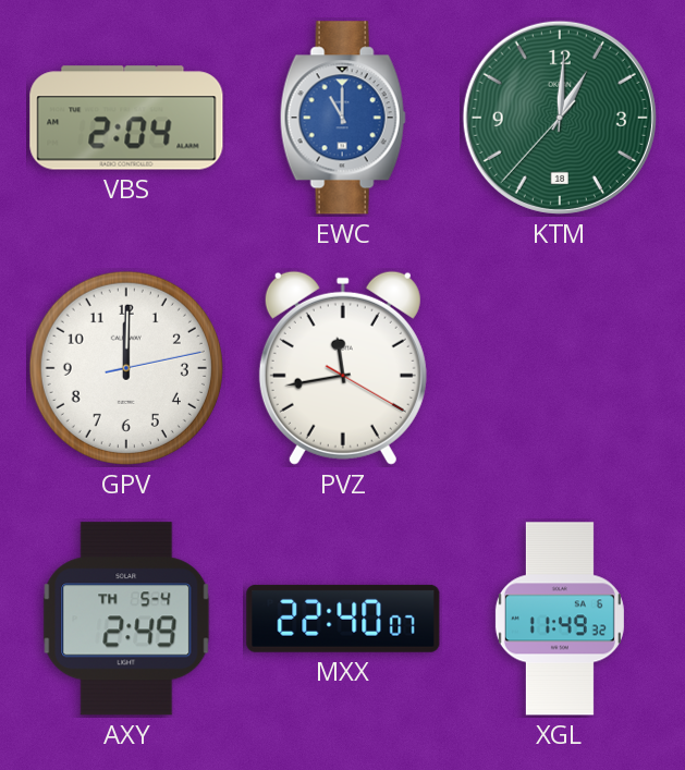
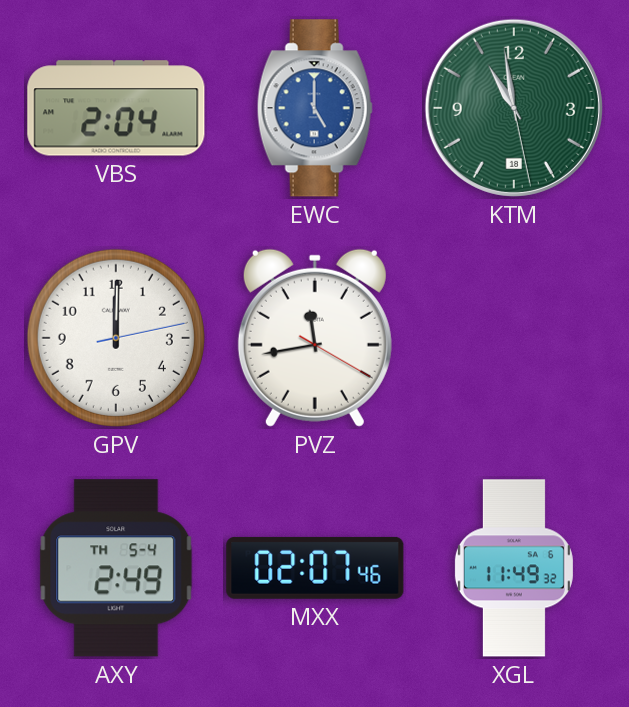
EWC: 11:00 -> 5:00
KTM: 1:00 -> 10:58
MXX: 22:40 -> 02:07
